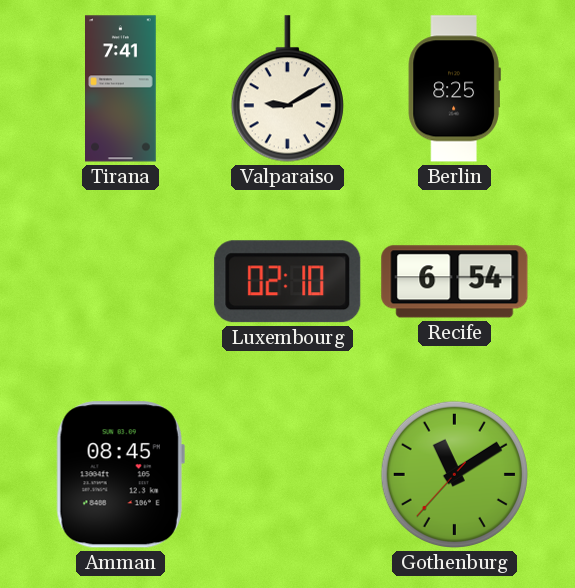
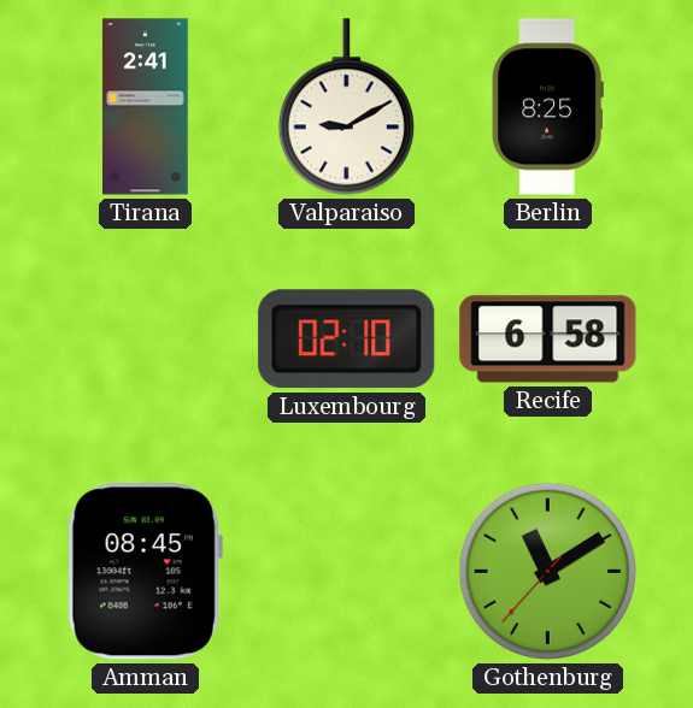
Tirana: 7:41 -> 2:41
Recife: 6:54 -> 6:58
